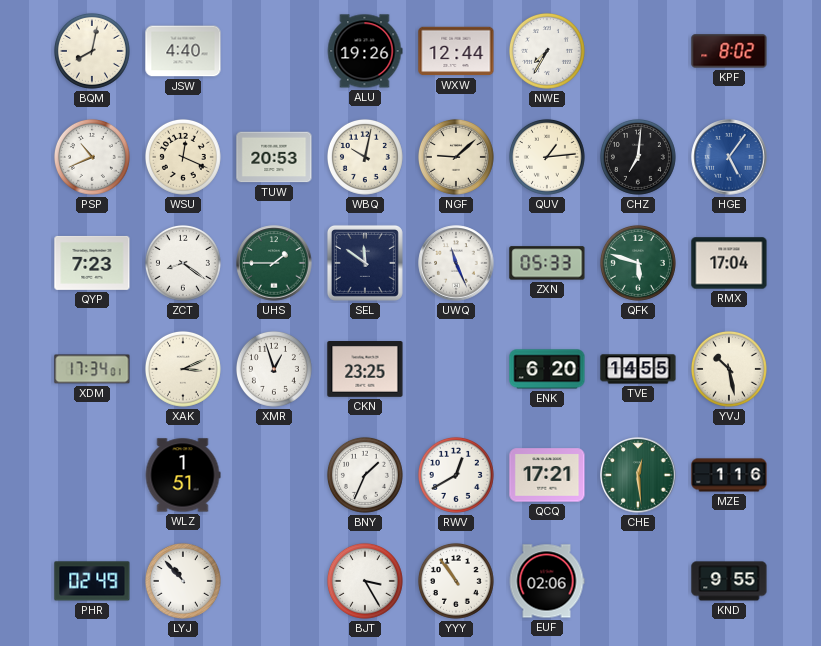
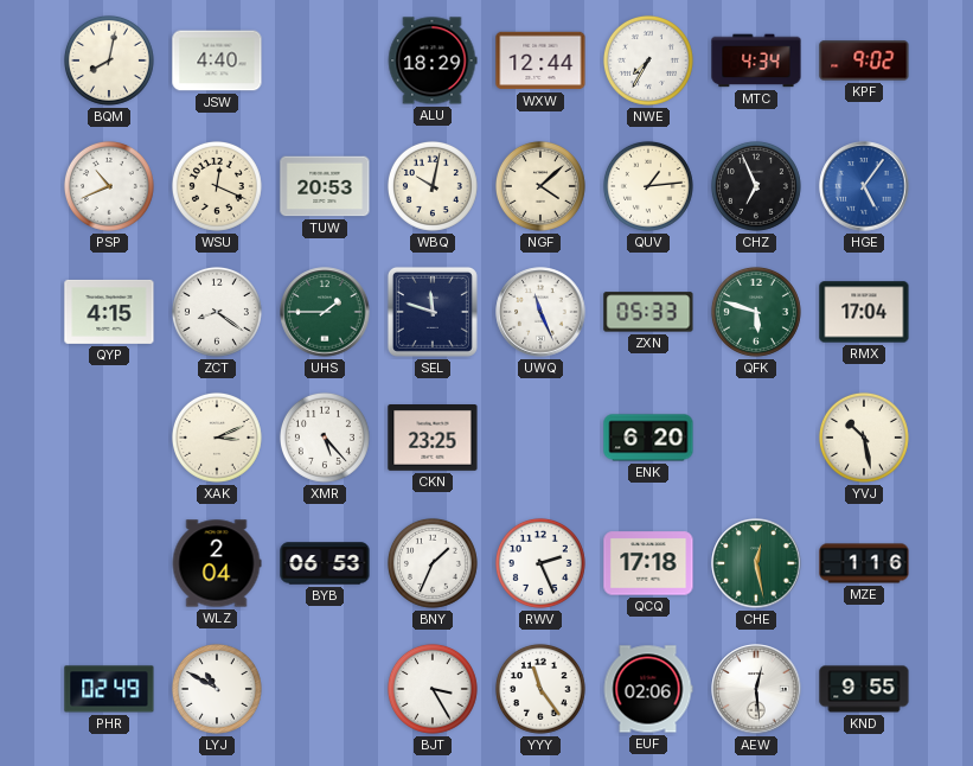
ALU: 19:26 -> 18:29
MTC: none -> 4:34
KPF: 8:02 -> 9:02
NGF: 9:08 -> 4:08
CHZ: 7:01 -> 6:56
QYP: 7:23 -> 4:15
SEL: 11:51 -> 11:48
XDM: 17:34 -> none
XMR: 12:57 -> 5:23
TVE: 14:55 -> none
WLZ: 1:51 -> 2:04
BYB: none -> 06:53
RWV: 12:40 -> 2:26
QCQ: 17:21 -> 17:18
CHE: 12:29 -> 12:28
LYJ: 10:53 -> 10:50
YYY: 10:54 -> 11:24
AEW: none -> 12:29
